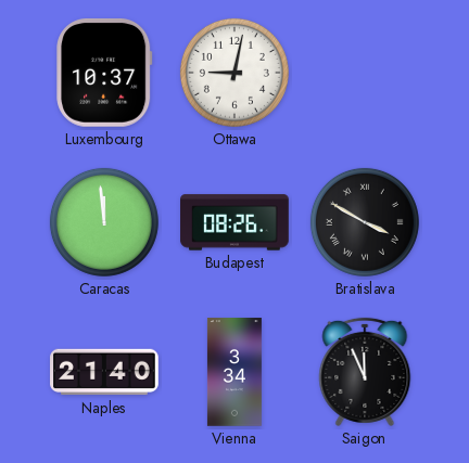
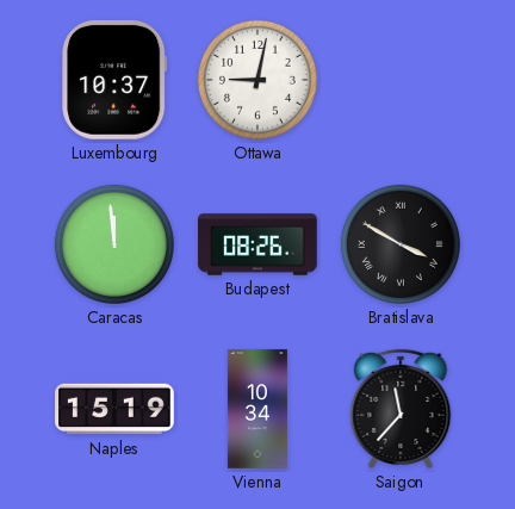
Naples: 21:40 -> 15:19
Vienna: 3:34 -> 10:34
Saigon: 11:56 -> 11:37
